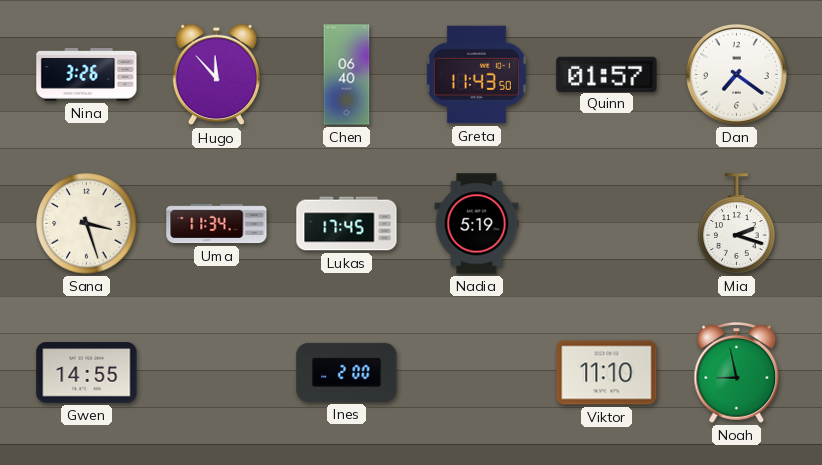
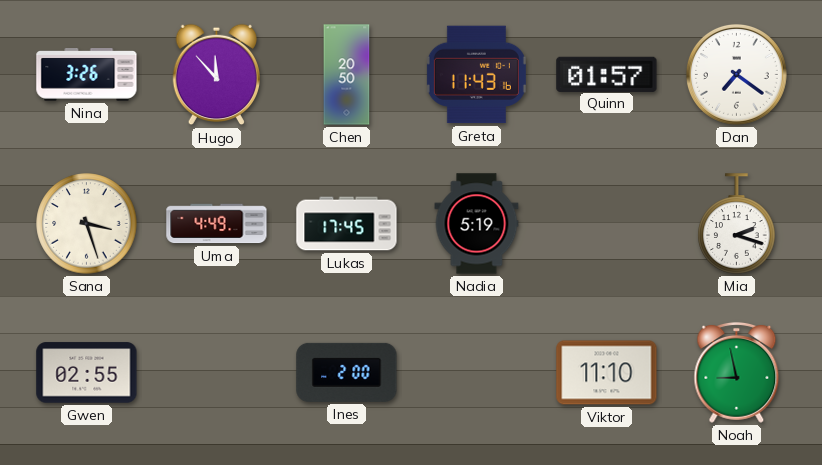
Chen: 06:40 -> 20:50
Greta: 11:43:50 -> 11:43:16
Uma: 11:34 -> 4:49
Gwen: 14:55 -> 02:55
